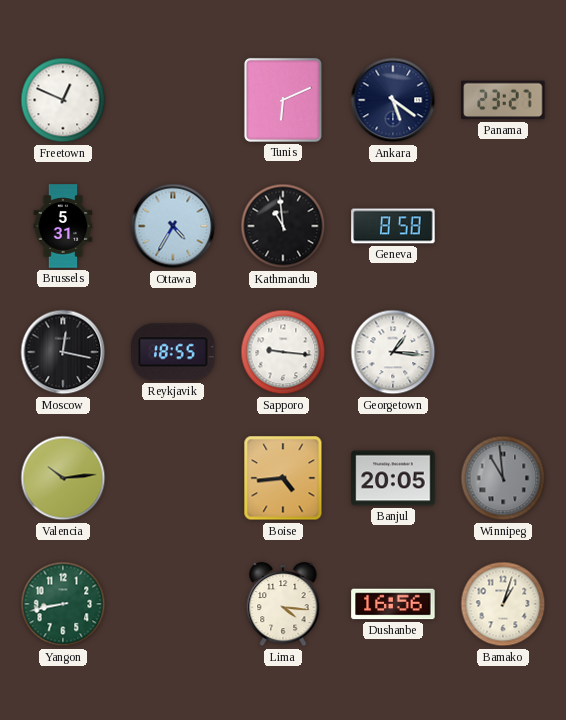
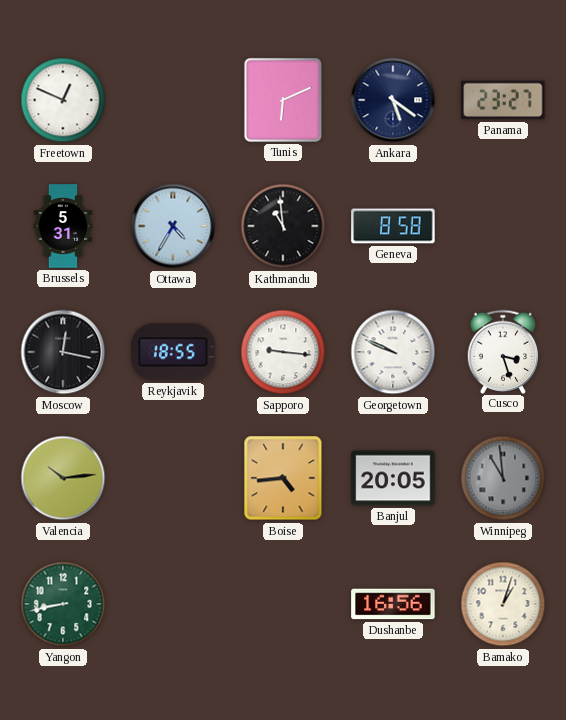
Georgetown: 1:16 -> 9:49
Cusco: none -> 3:27
Lima: 4:16 -> none
